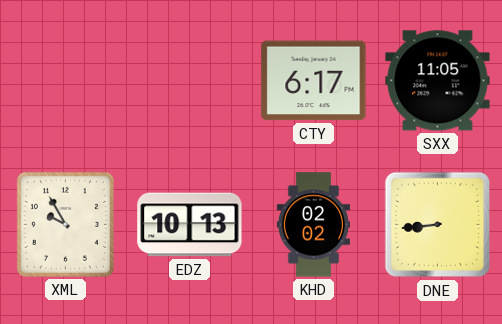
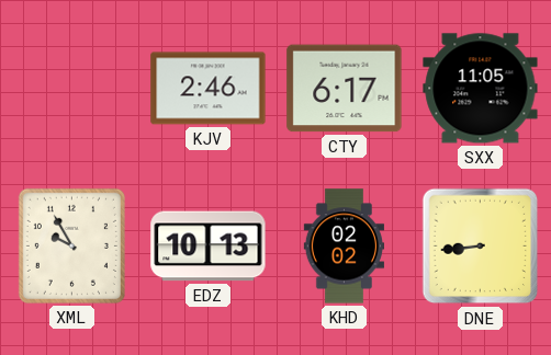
KJV: none -> 2:46
